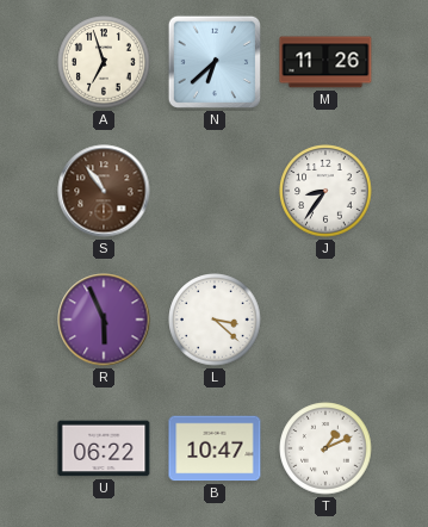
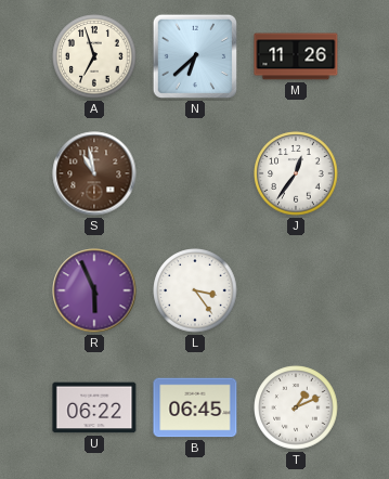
S: 10:54 -> 10:58
J: 8:36 -> 12:36
L: 3:22 -> 3:24
B: 10:47 -> 06:45
